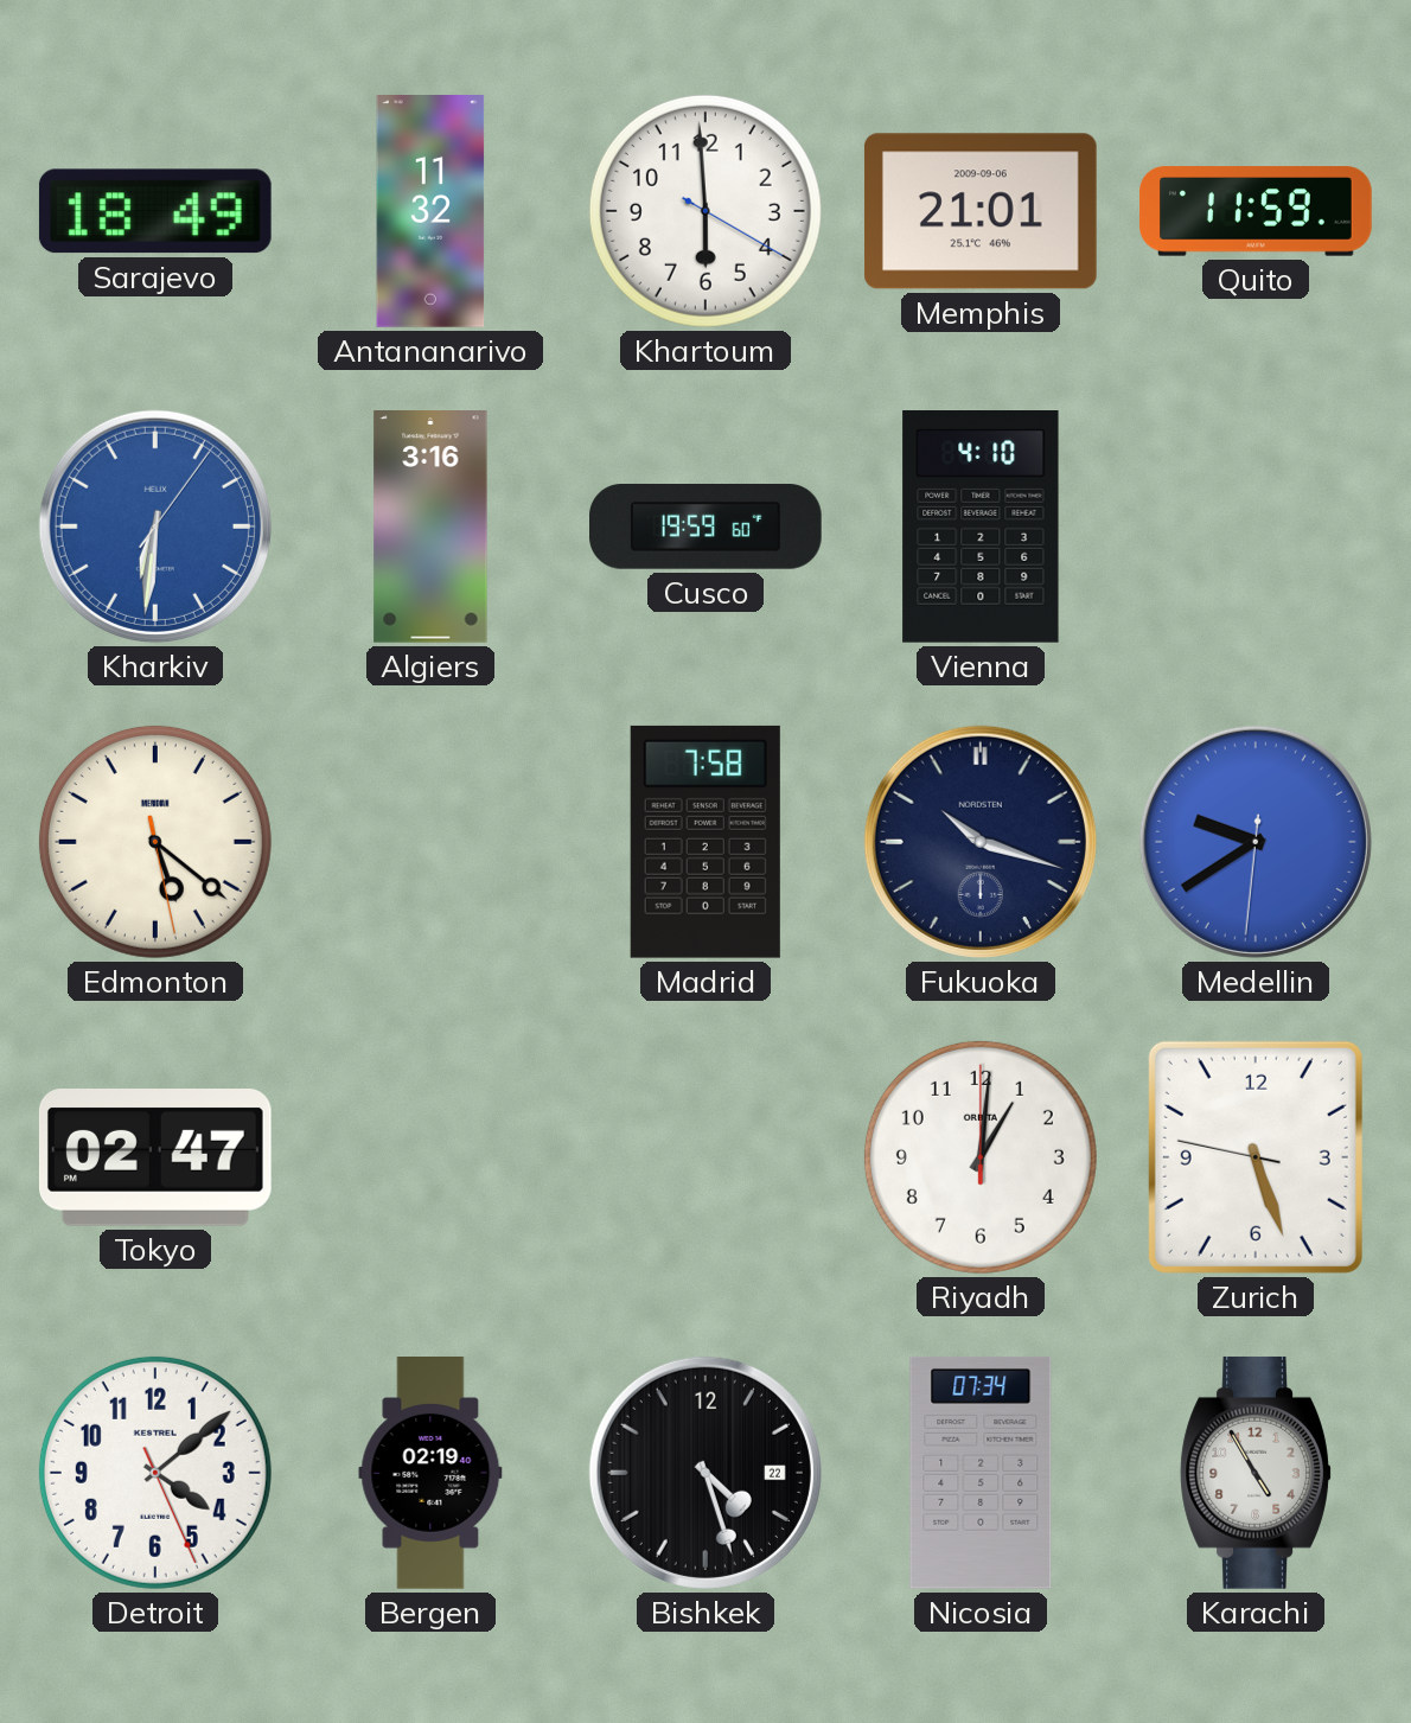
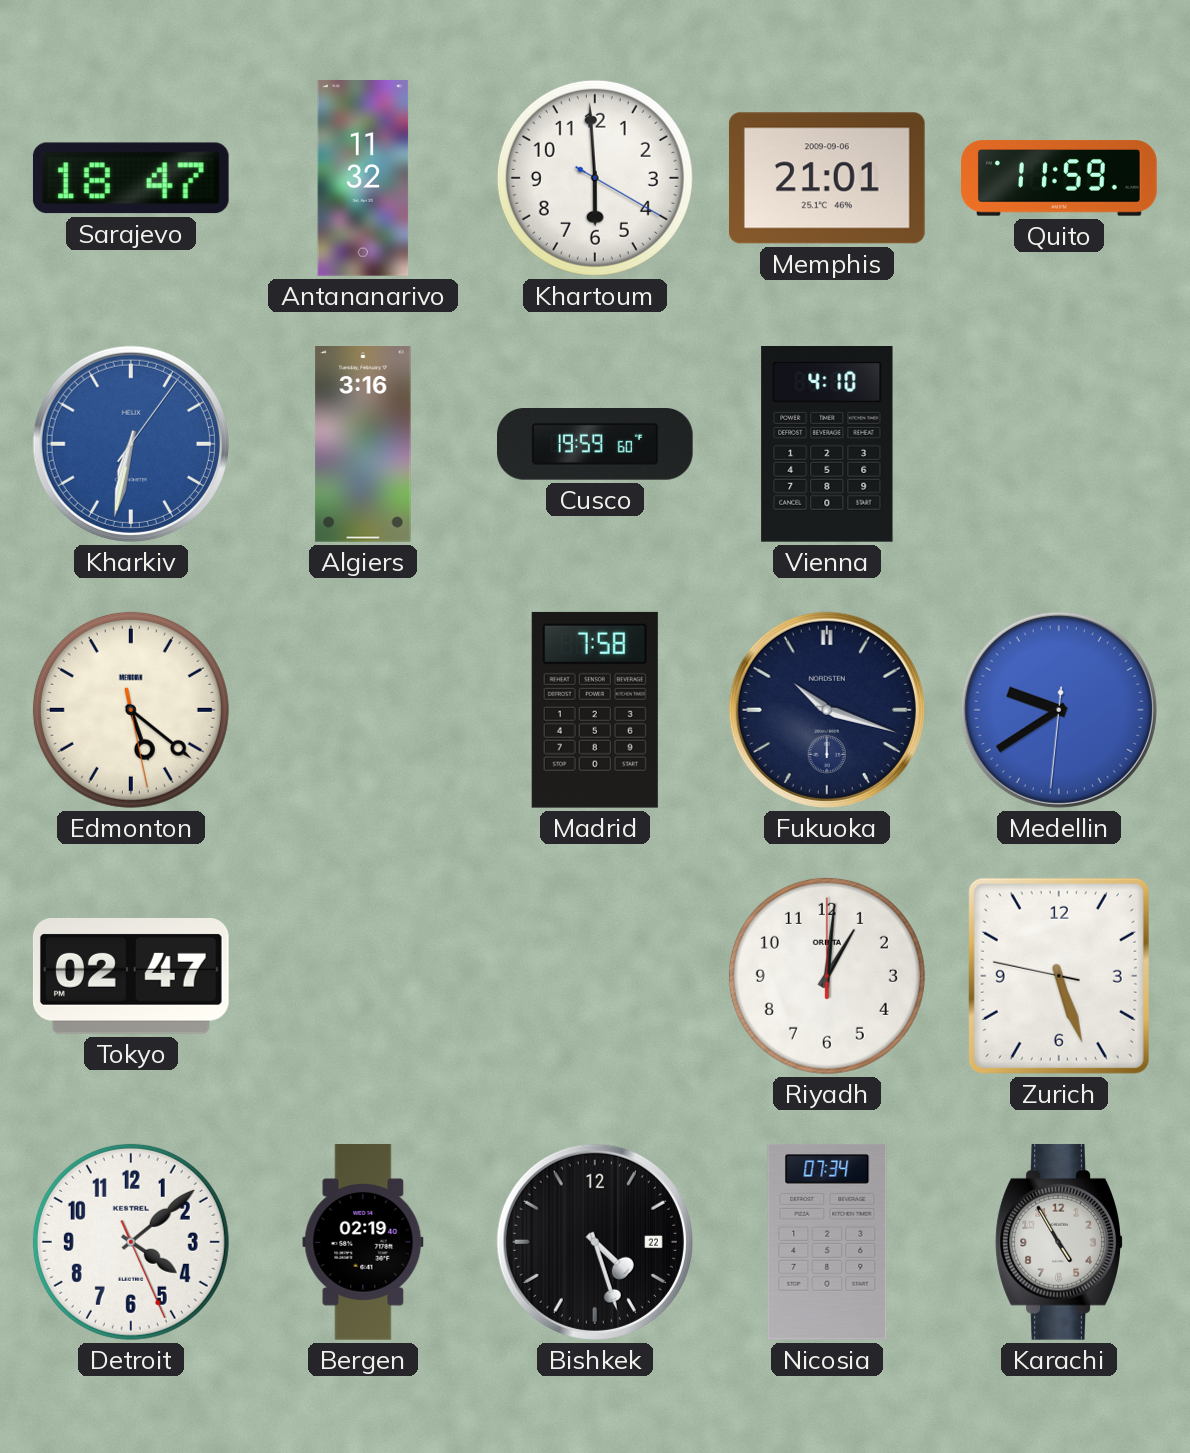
Sarajevo: 18:49 -> 18:47
Kharkiv: 6:31 -> 6:32
